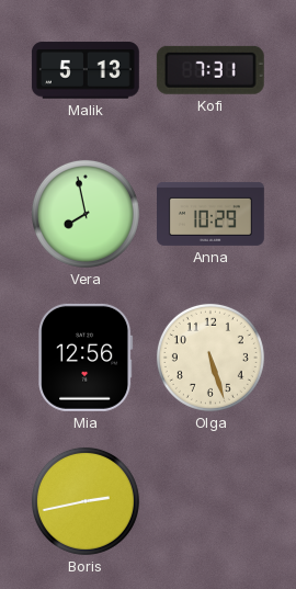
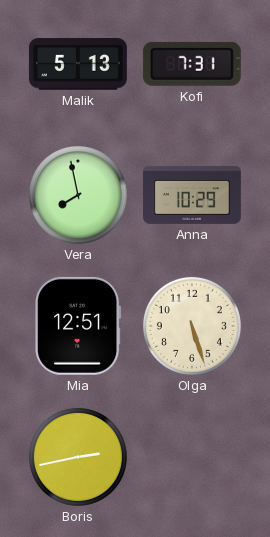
Mia: 12:56 -> 12:51
